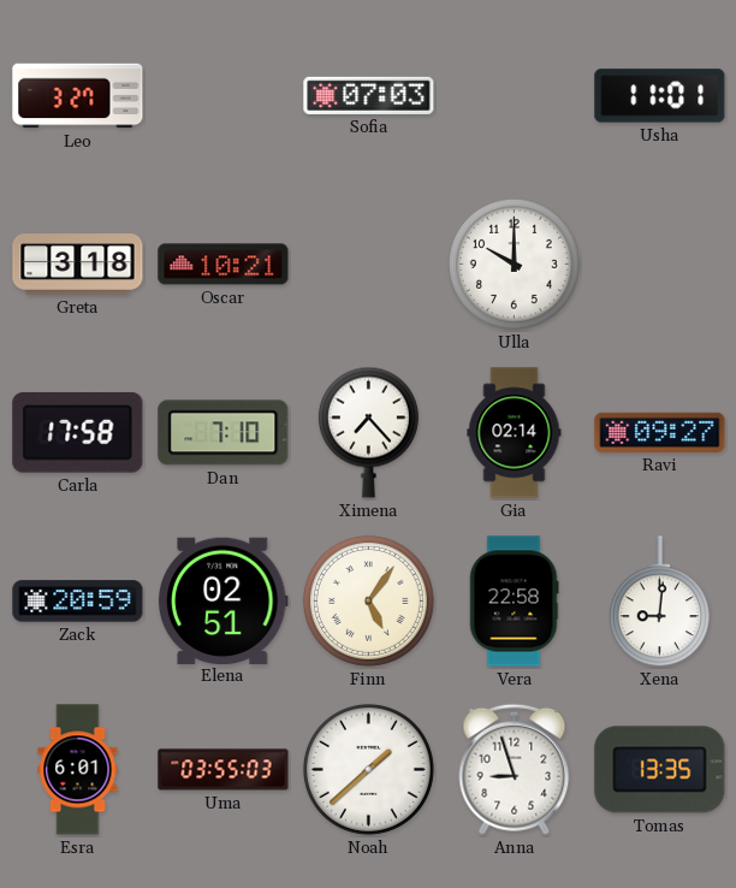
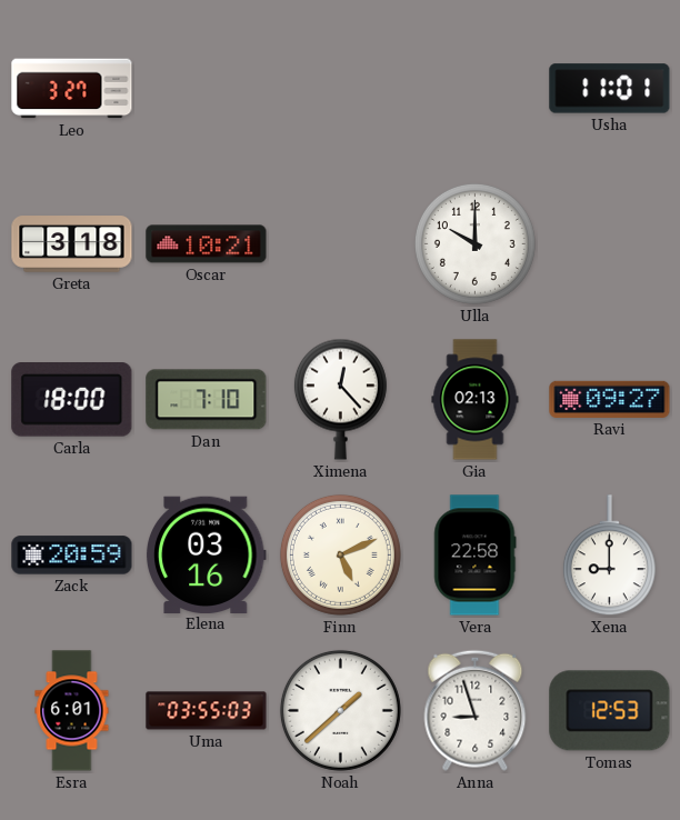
Sofia: 07:03 -> none
Carla: 17:58 -> 18:00
Ximena: 7:23 -> 12:23
Gia: 02:14 -> 02:13
Elena: 02:51 -> 03:16
Finn: 5:06 -> 5:11
Xena: 9:01 -> 9:00
Tomas: 13:35 -> 12:53
